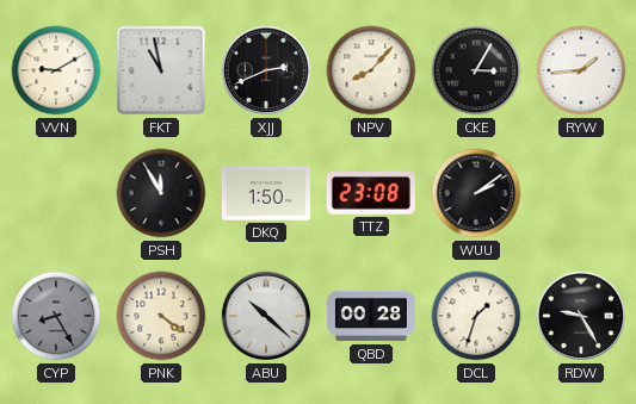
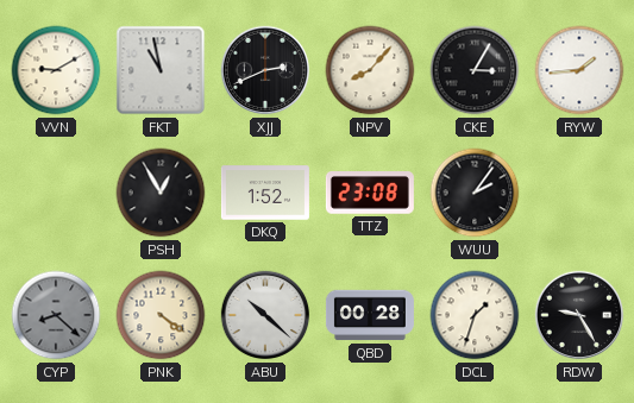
PSH: 11:55 -> 12:55
DKQ: 1:50 -> 1:52
WUU: 2:09 -> 2:06
CYP: 8:25 -> 8:22
